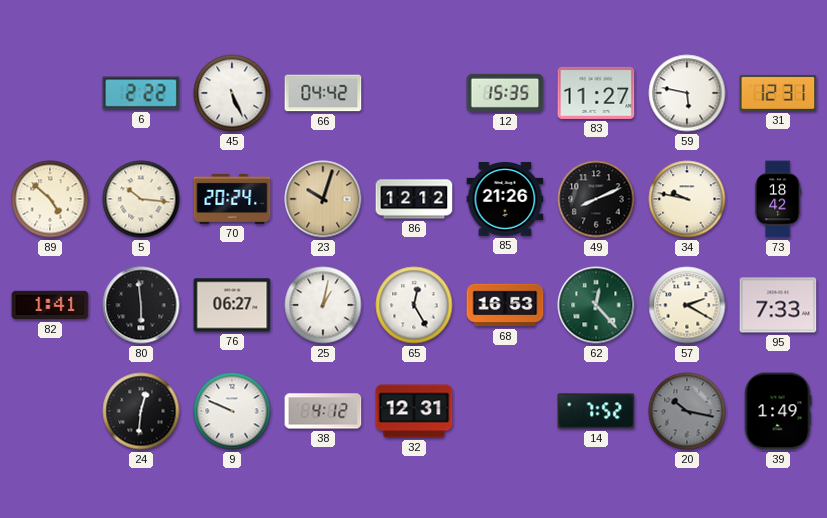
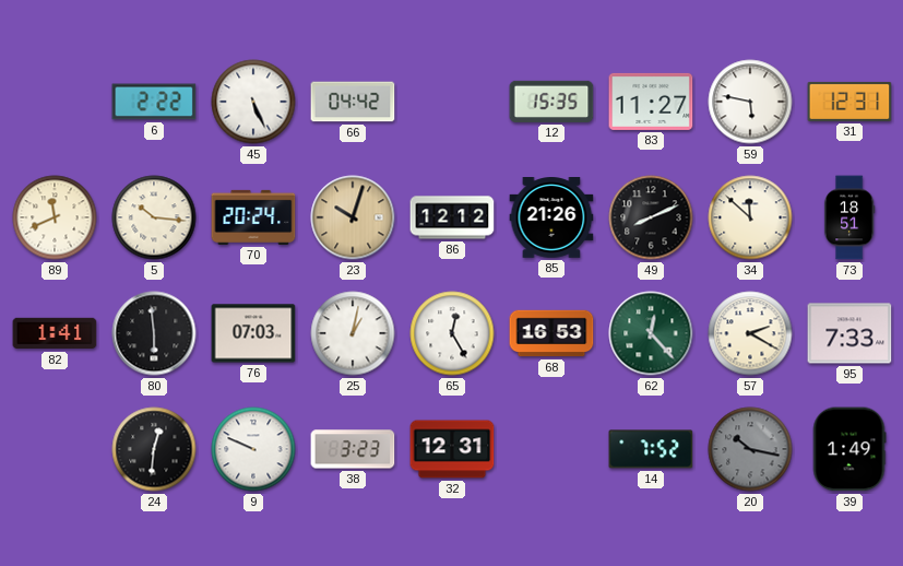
89: 4:52 -> 11:41
34: 9:47 -> 11:52
73: 18:42 -> 18:51
76: 06:27 -> 07:03
38: 4:12 -> 3:23
